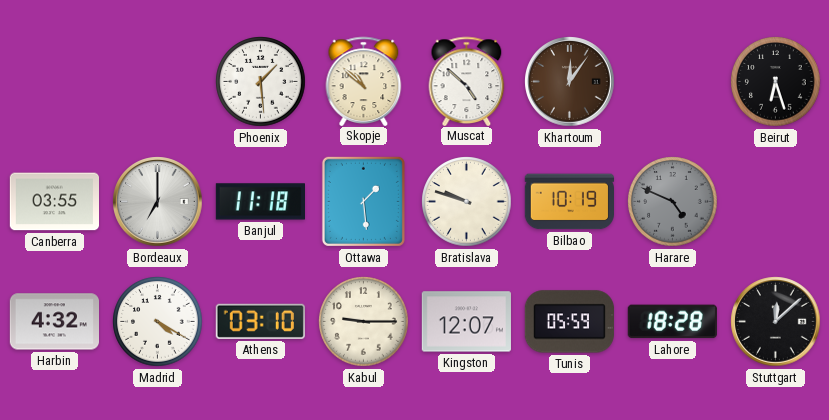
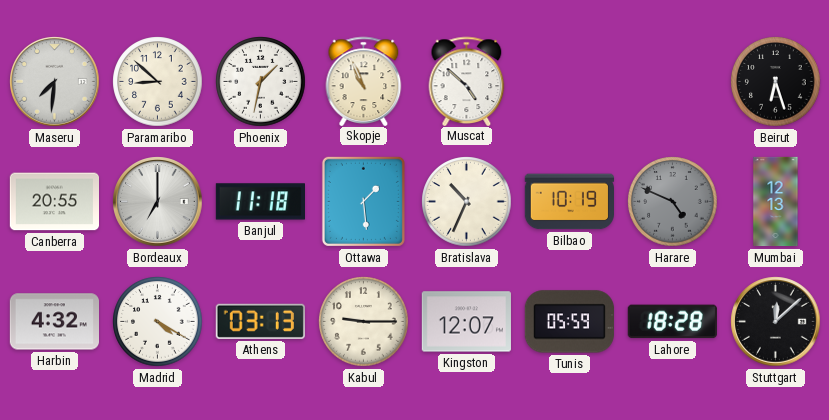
Maseru: none -> 7:31
Paramaribo: none -> 8:52
Phoenix: 1:29 -> 1:32
Skopje: 10:52 -> 10:56
Khartoum: 12:06 -> none
Canberra: 03:55 -> 20:55
Bratislava: 9:48 -> 10:34
Mumbai: none -> 12:13
Athens: 03:10 -> 03:13
